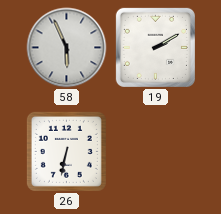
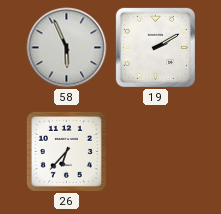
26: 6:32 -> 6:37
